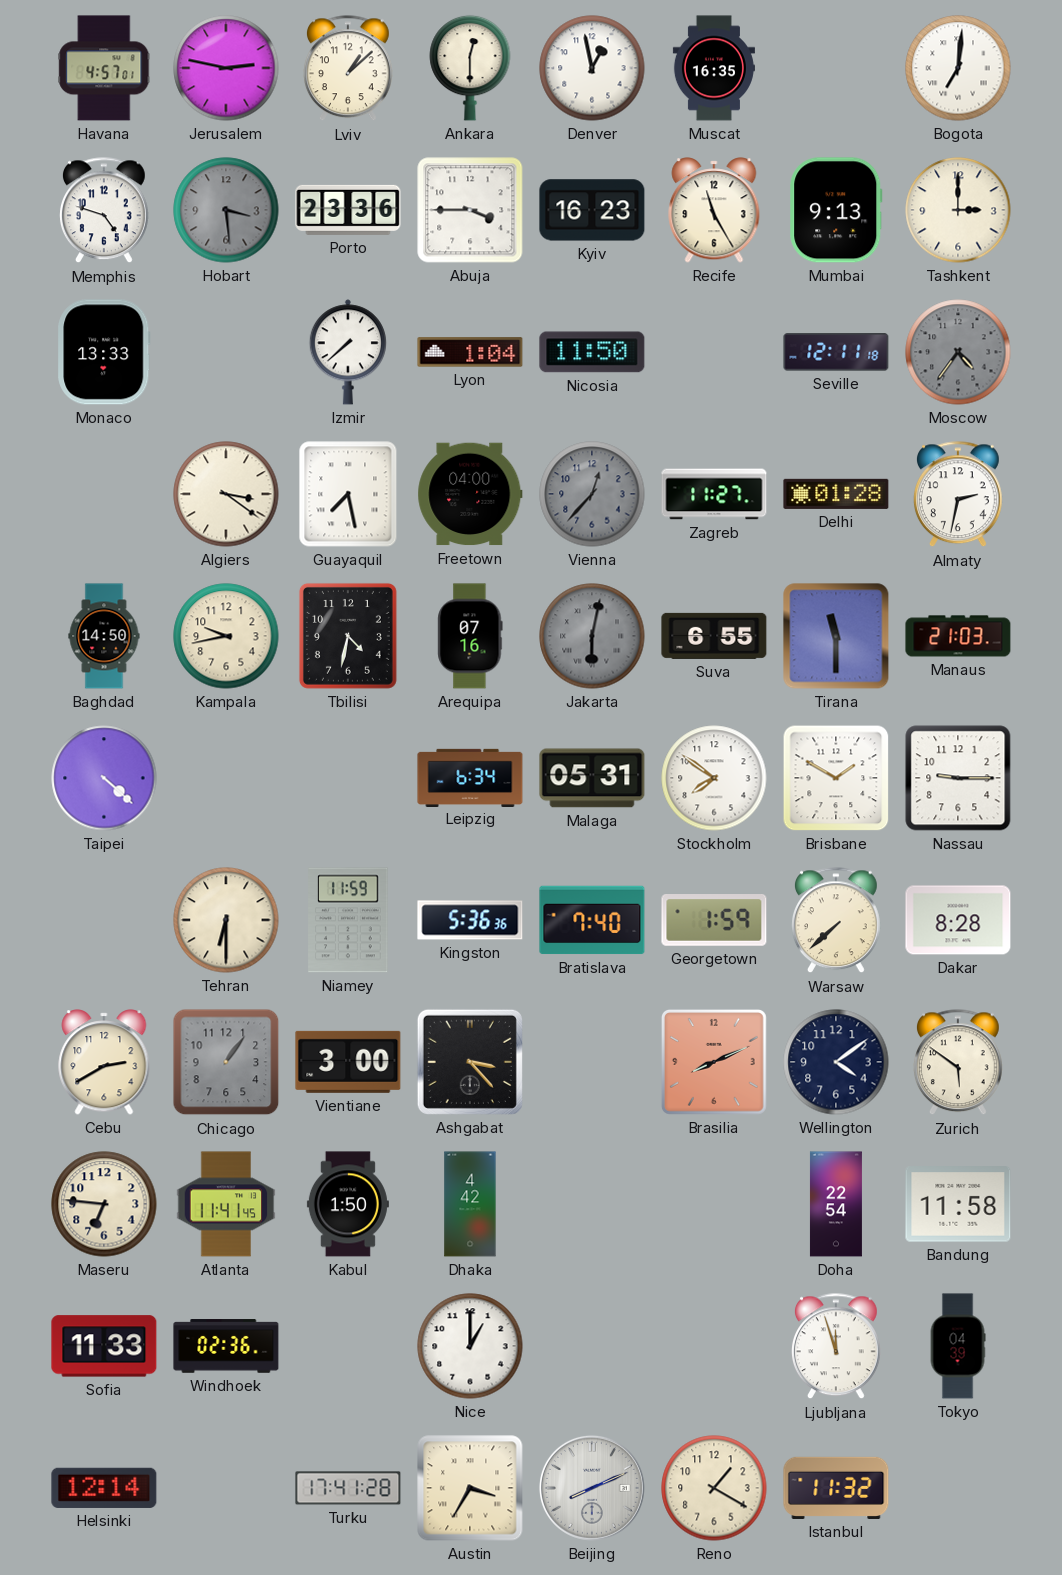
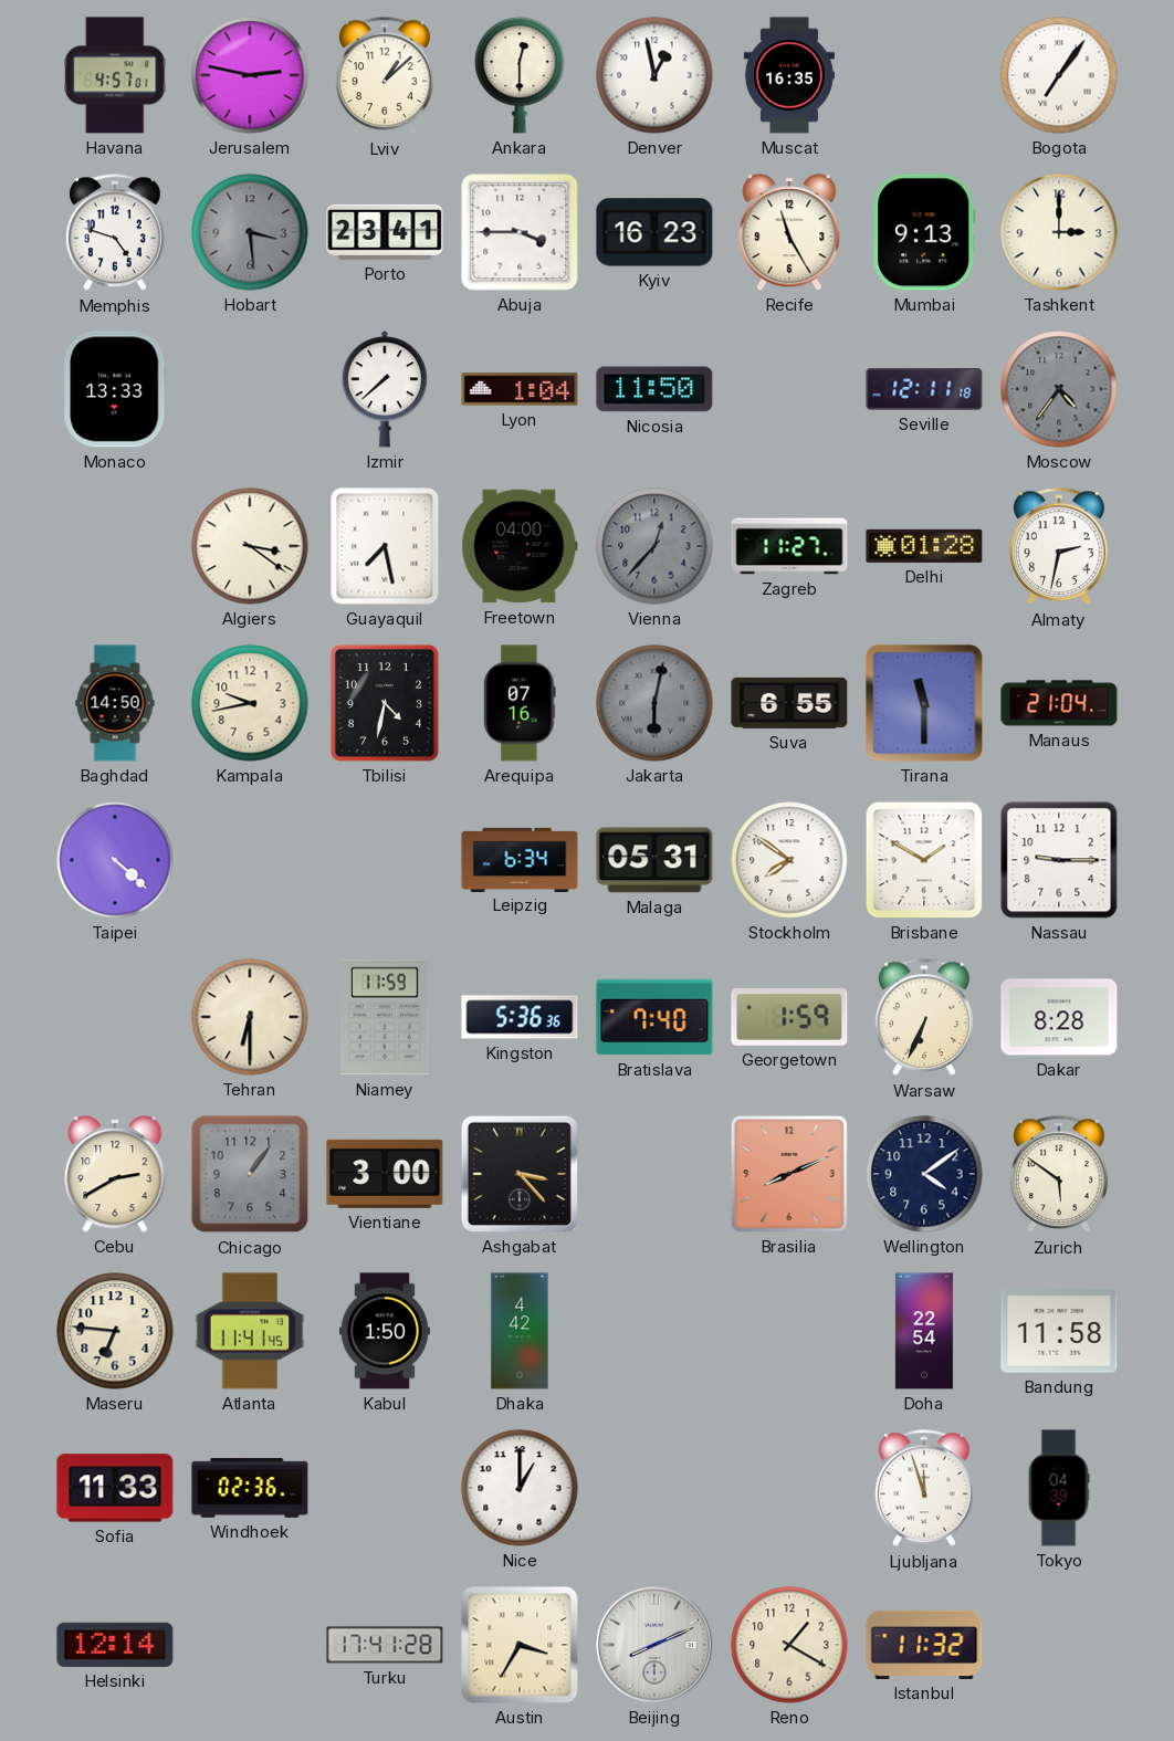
Bogota: 7:01 -> 7:06
Porto: 23:36 -> 23:41
Manaus: 21:03 -> 21:04
Warsaw: 7:38 -> 6:34
